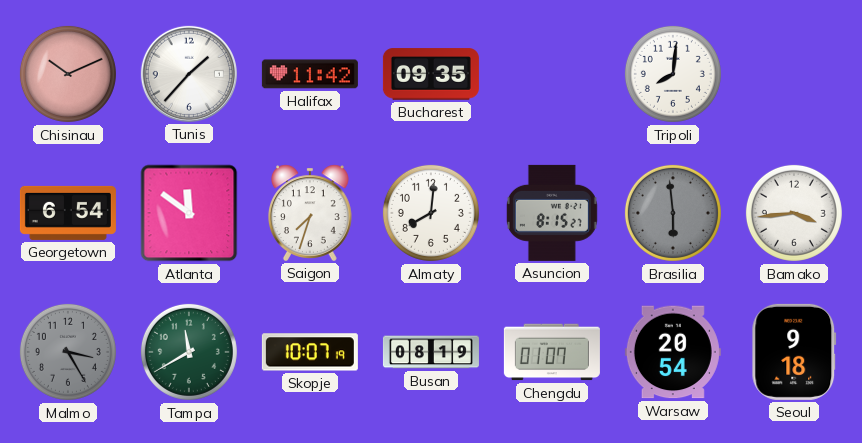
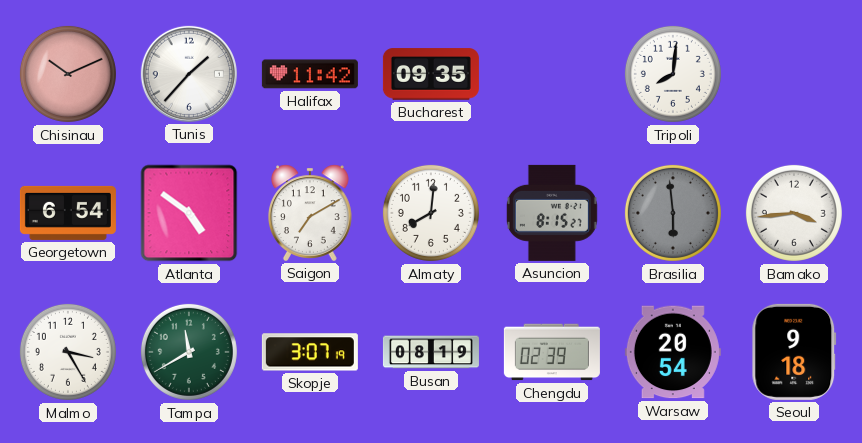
Atlanta: 11:51 -> 4:51
Saigon: 7:33 -> 7:10
Malmo dial: grey -> white
Skopje: 10:07 -> 3:07
Chengdu: 01:07 -> 02:39
